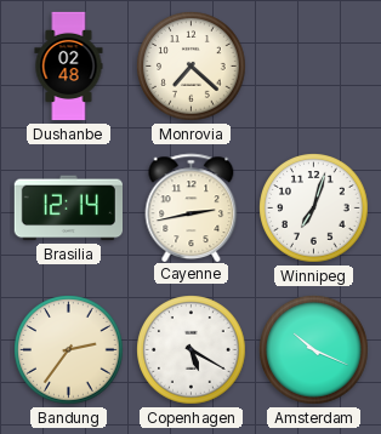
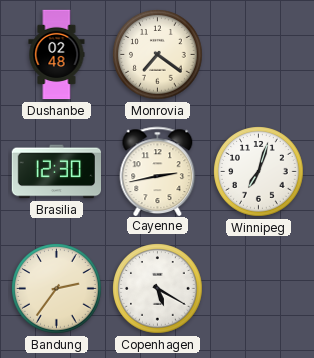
Monrovia: 7:22 -> 7:21
Brasilia: 12:14 -> 12:30
Amsterdam: 10:19 -> none
